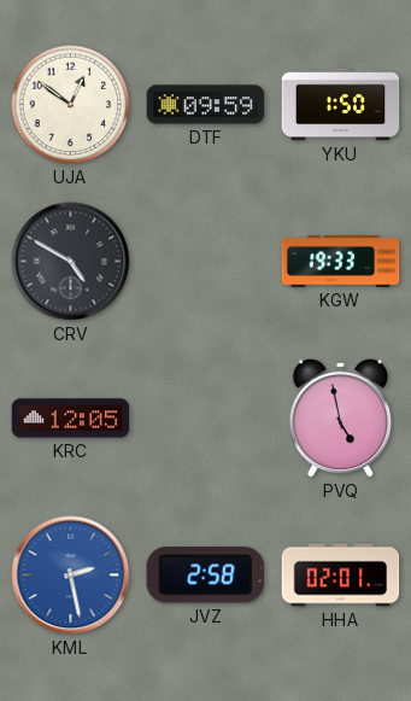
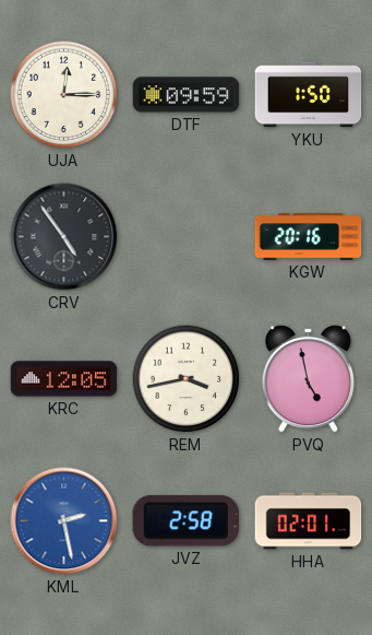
UJA: 12:51 -> 12:15
CRV: 4:50 -> 4:54
KGW: 19:33 -> 20:16
REM: none -> 3:43
